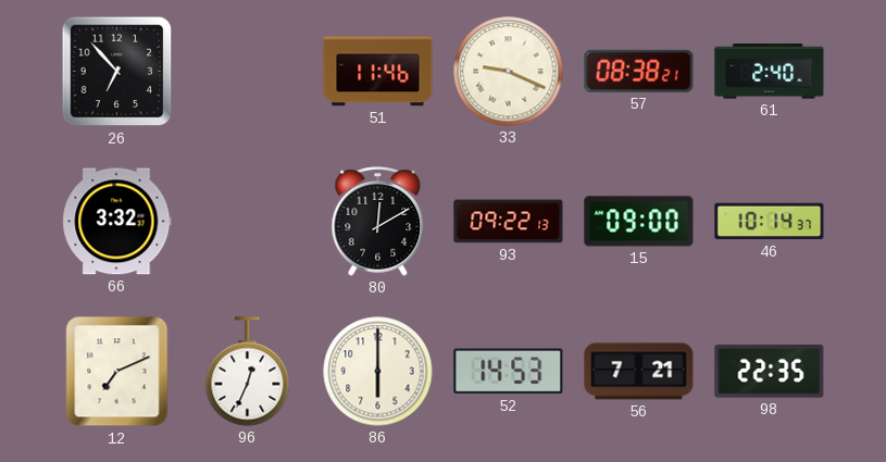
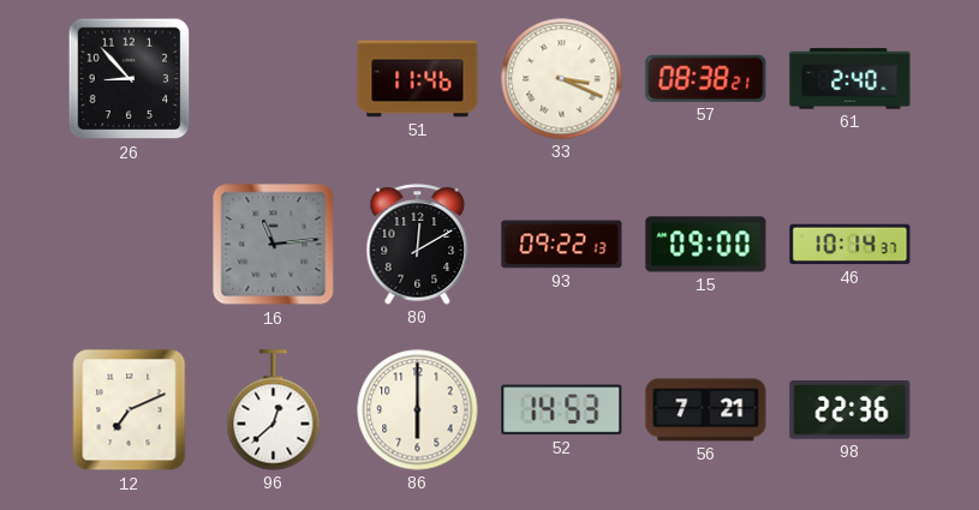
26: 6:53 -> 8:53
33: 9:19 -> 3:19
66: 3:32 -> none
16: none -> 11:14
96: 12:34 -> 12:38
98: 22:35 -> 22:36
